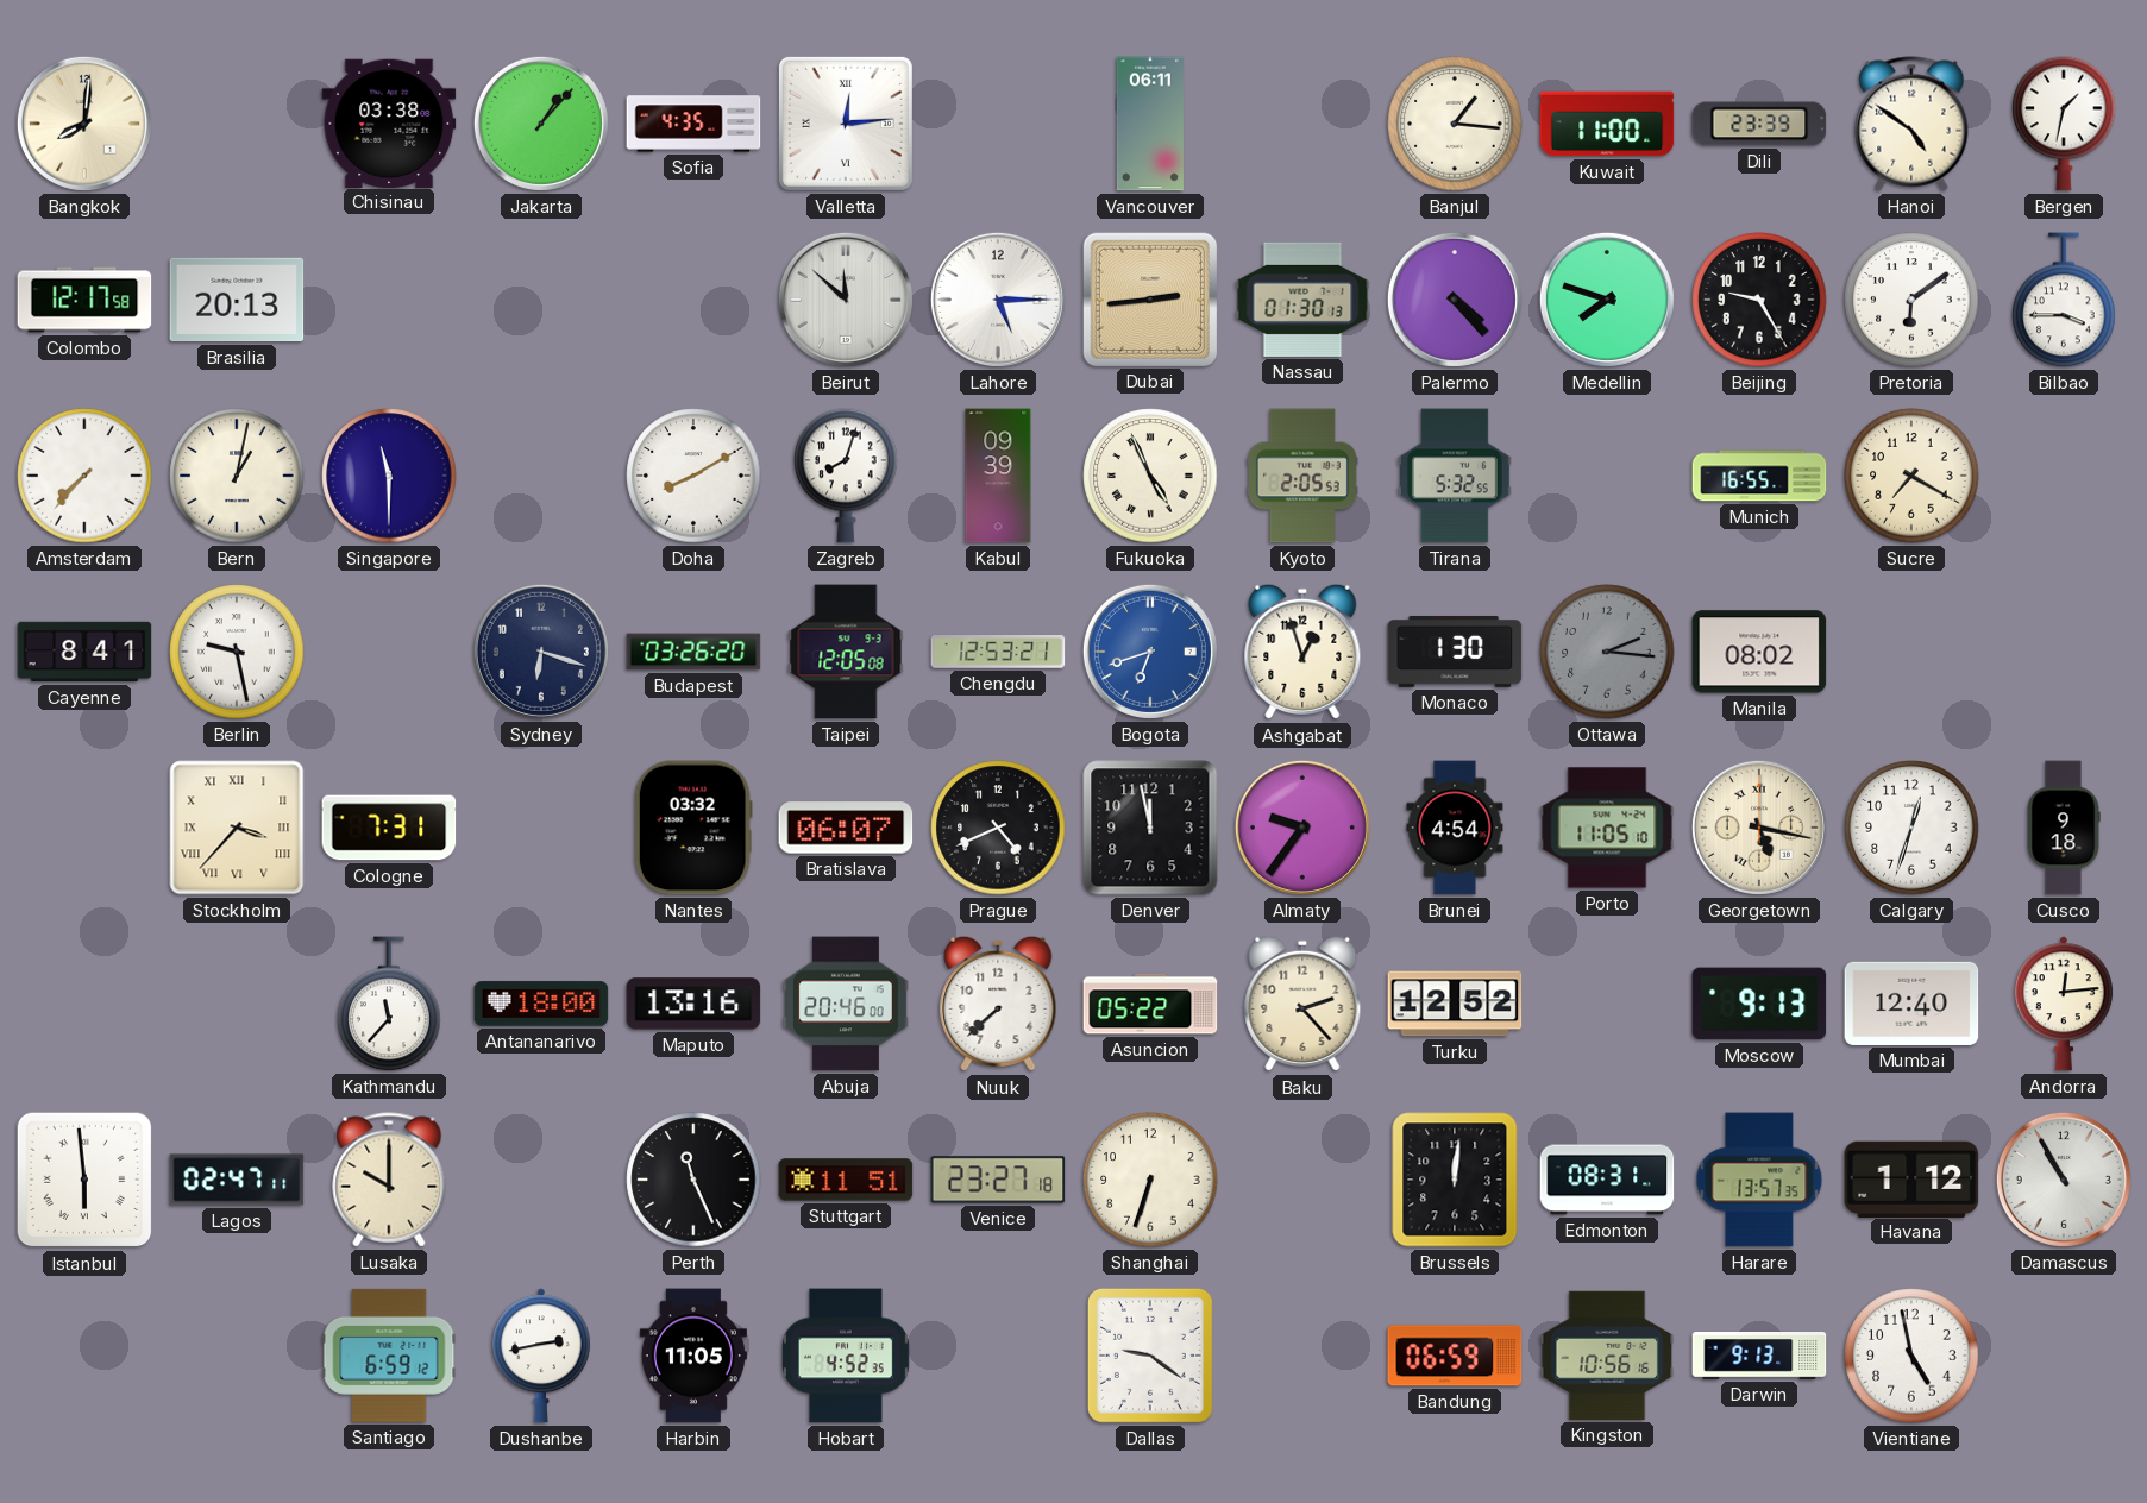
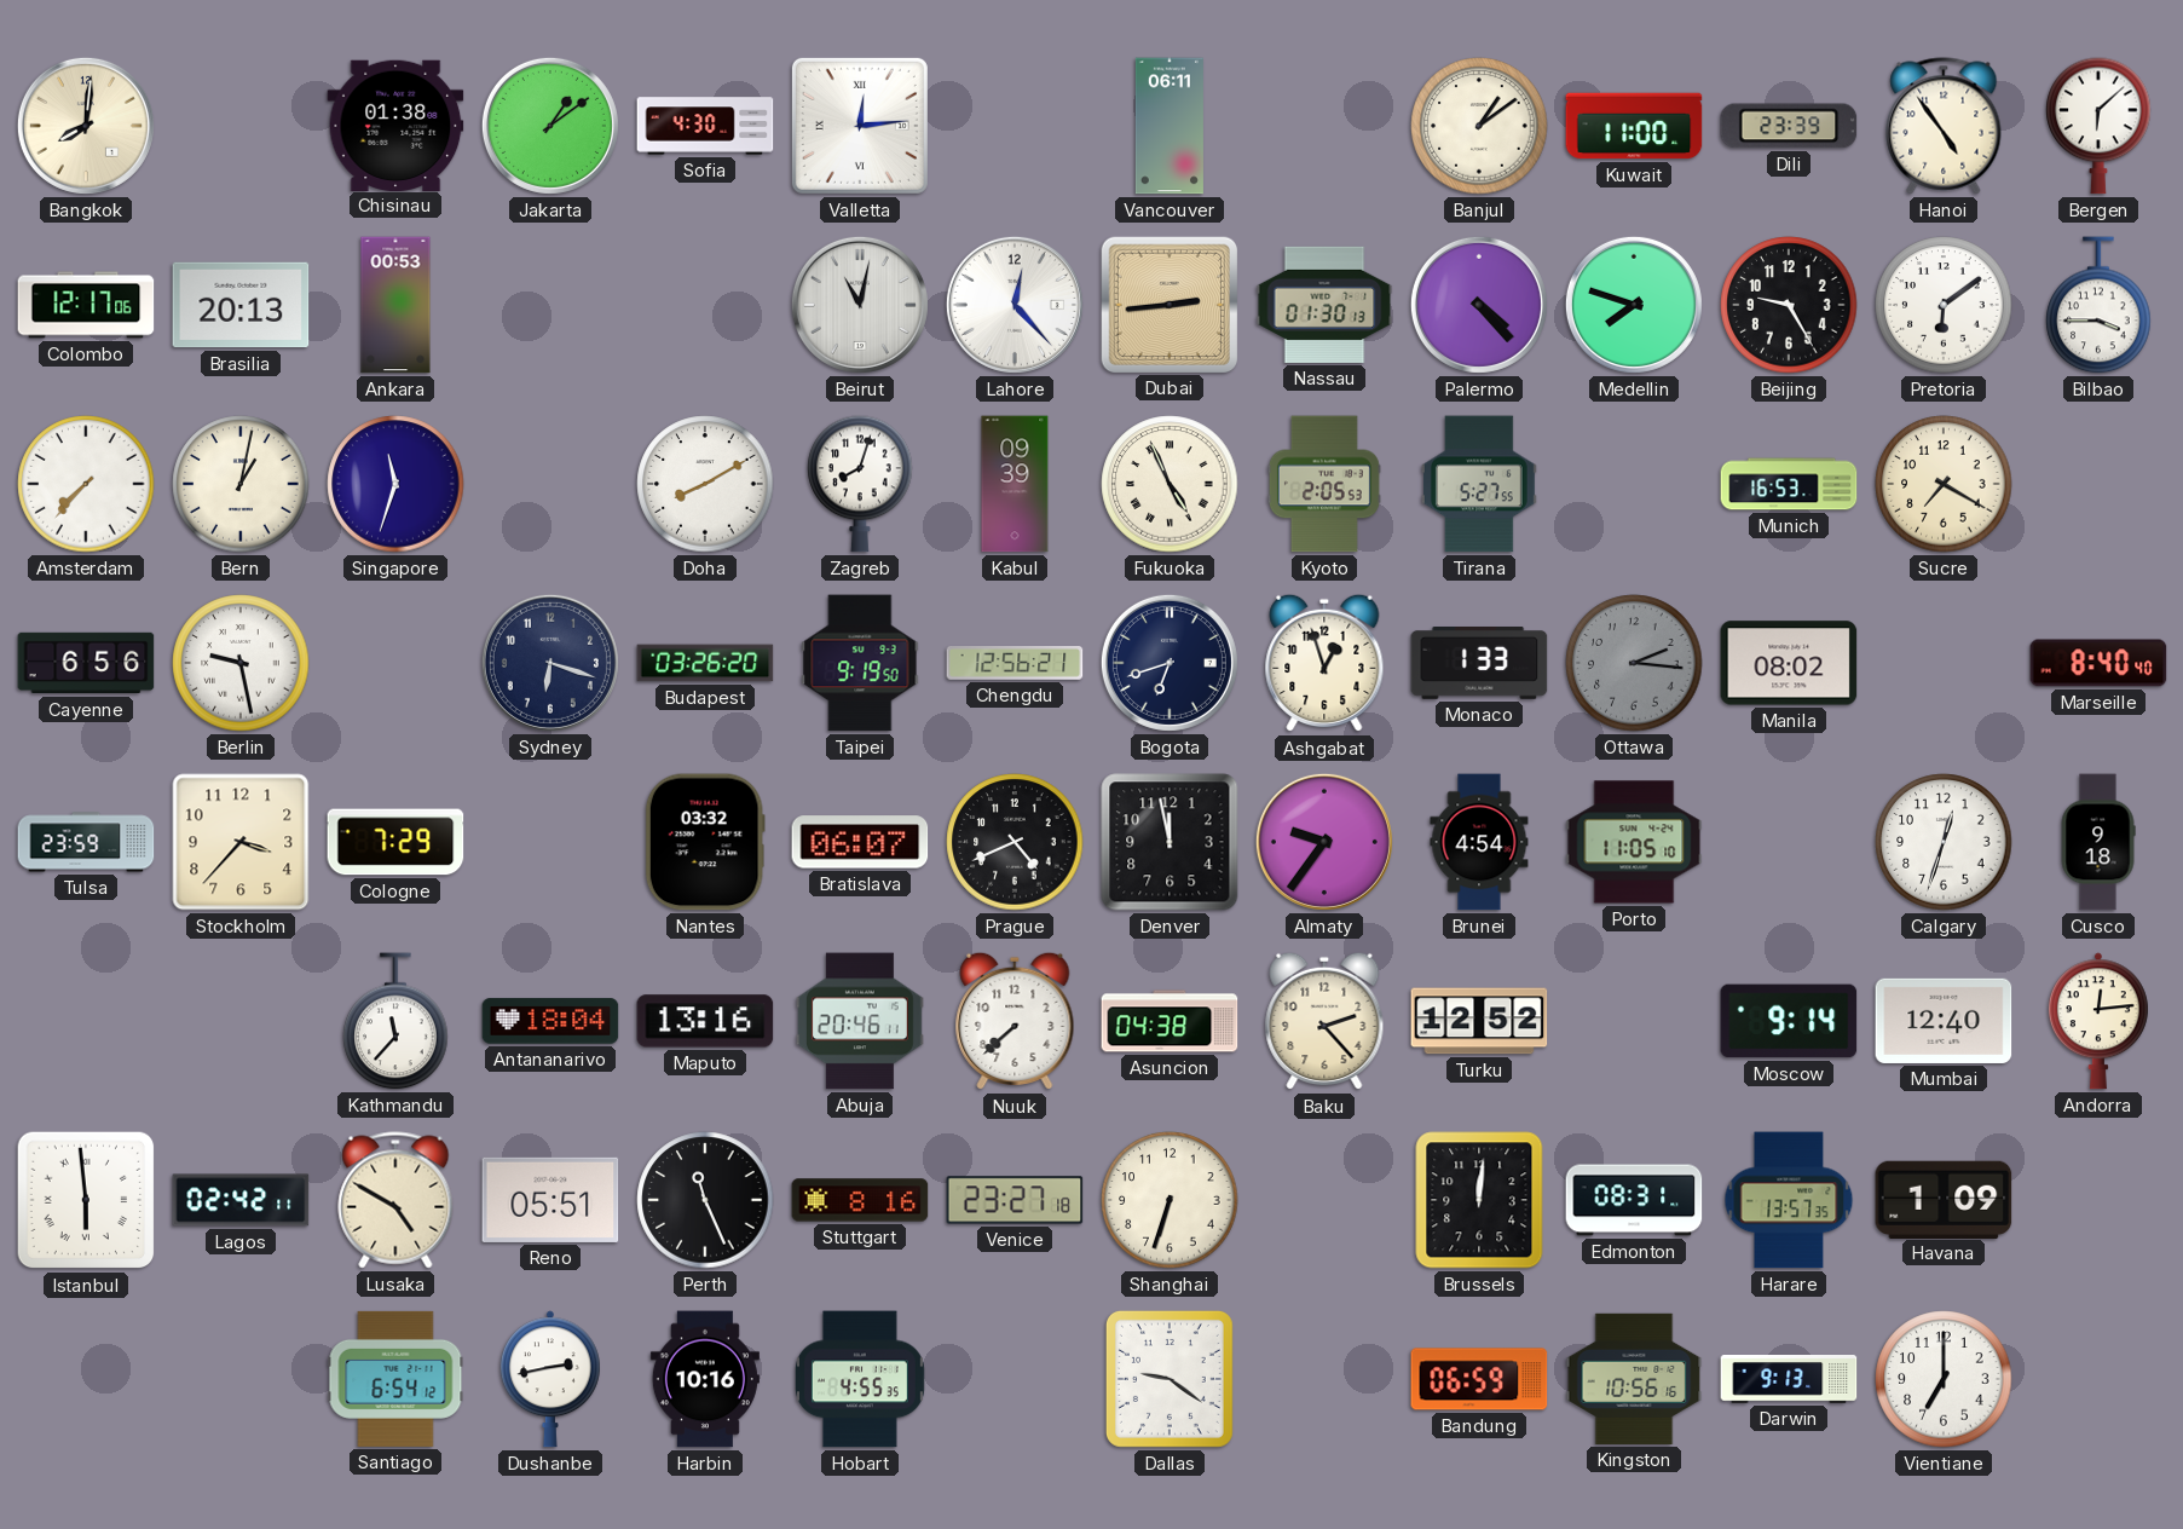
Chisinau: 03:38 -> 01:38
Jakarta: 1:07 -> 1:09
Sofia: 4:35 -> 4:30
Banjul: 1:16 -> 1:09
Hanoi: 4:51 -> 4:54
Bergen: 1:32 -> 6:08
Colombo: 12:17:58 -> 12:17:06
Ankara: none -> 00:53
Beirut: 11:52 -> 11:02
Lahore: 5:15 -> 12:23
Singapore: 11:30 -> 11:33
Tirana: 5:32 -> 5:27
Munich: 16:55 -> 16:53
Cayenne: 8:41 -> 6:56
Taipei: 12:05 -> 9:19
Chengdu: 12:53 -> 12:56
Bogota dial: blue -> navy
Monaco: 1:30 -> 1:33
Marseille: none -> 8:40
Tulsa: none -> 23:59
Stockholm numerals: Roman -> Arabic
Cologne: 7:31 -> 7:29
Georgetown: 5:17 -> none
Antananarivo: 18:00 -> 18:04
Abuja: 20:46:00 -> 20:46:11
Asuncion: 05:22 -> 04:38
Moscow: 9:13 -> 9:14
Lagos: 02:47 -> 02:42
Lusaka: 10:00 -> 4:50
Reno: none -> 05:51
Stuttgart: 11:51 -> 8:16
Havana: 1:12 -> 1:09
Damascus: 10:55 -> none
Santiago: 6:59 -> 6:54
Harbin: 11:05 -> 10:16
Hobart: 4:52 -> 4:55
Vientiane: 4:58 -> 7:00
